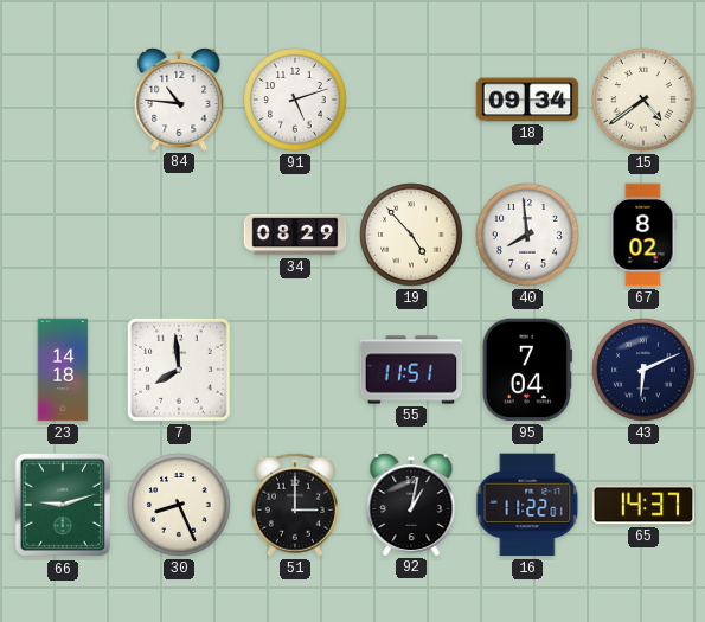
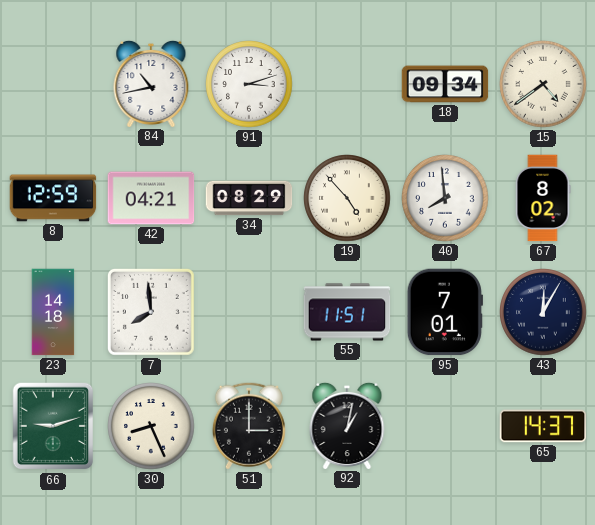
84: 10:46 -> 10:43
91: 5:12 -> 3:12
8: none -> 12:59
42: none -> 04:21
95: 7:04 -> 7:01
43: 6:11 -> 12:05
16: 11:22 -> none
